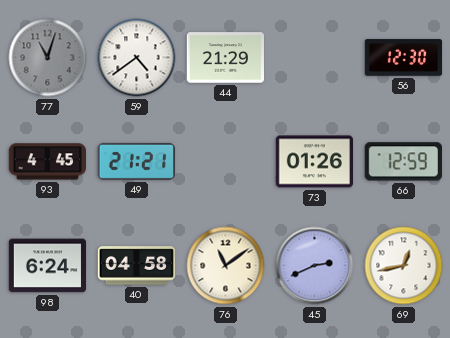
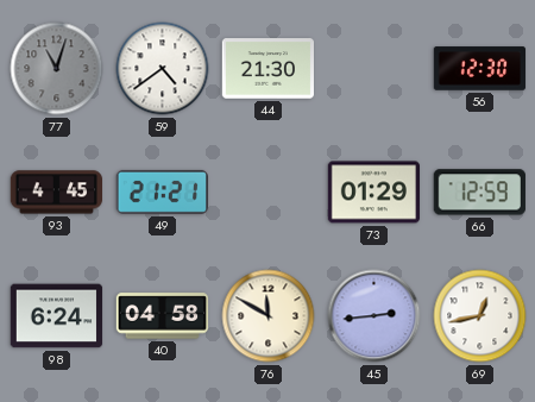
44: 21:29 -> 21:30
73: 01:26 -> 01:29
76: 11:09 -> 11:50
45: 2:41 -> 2:44
